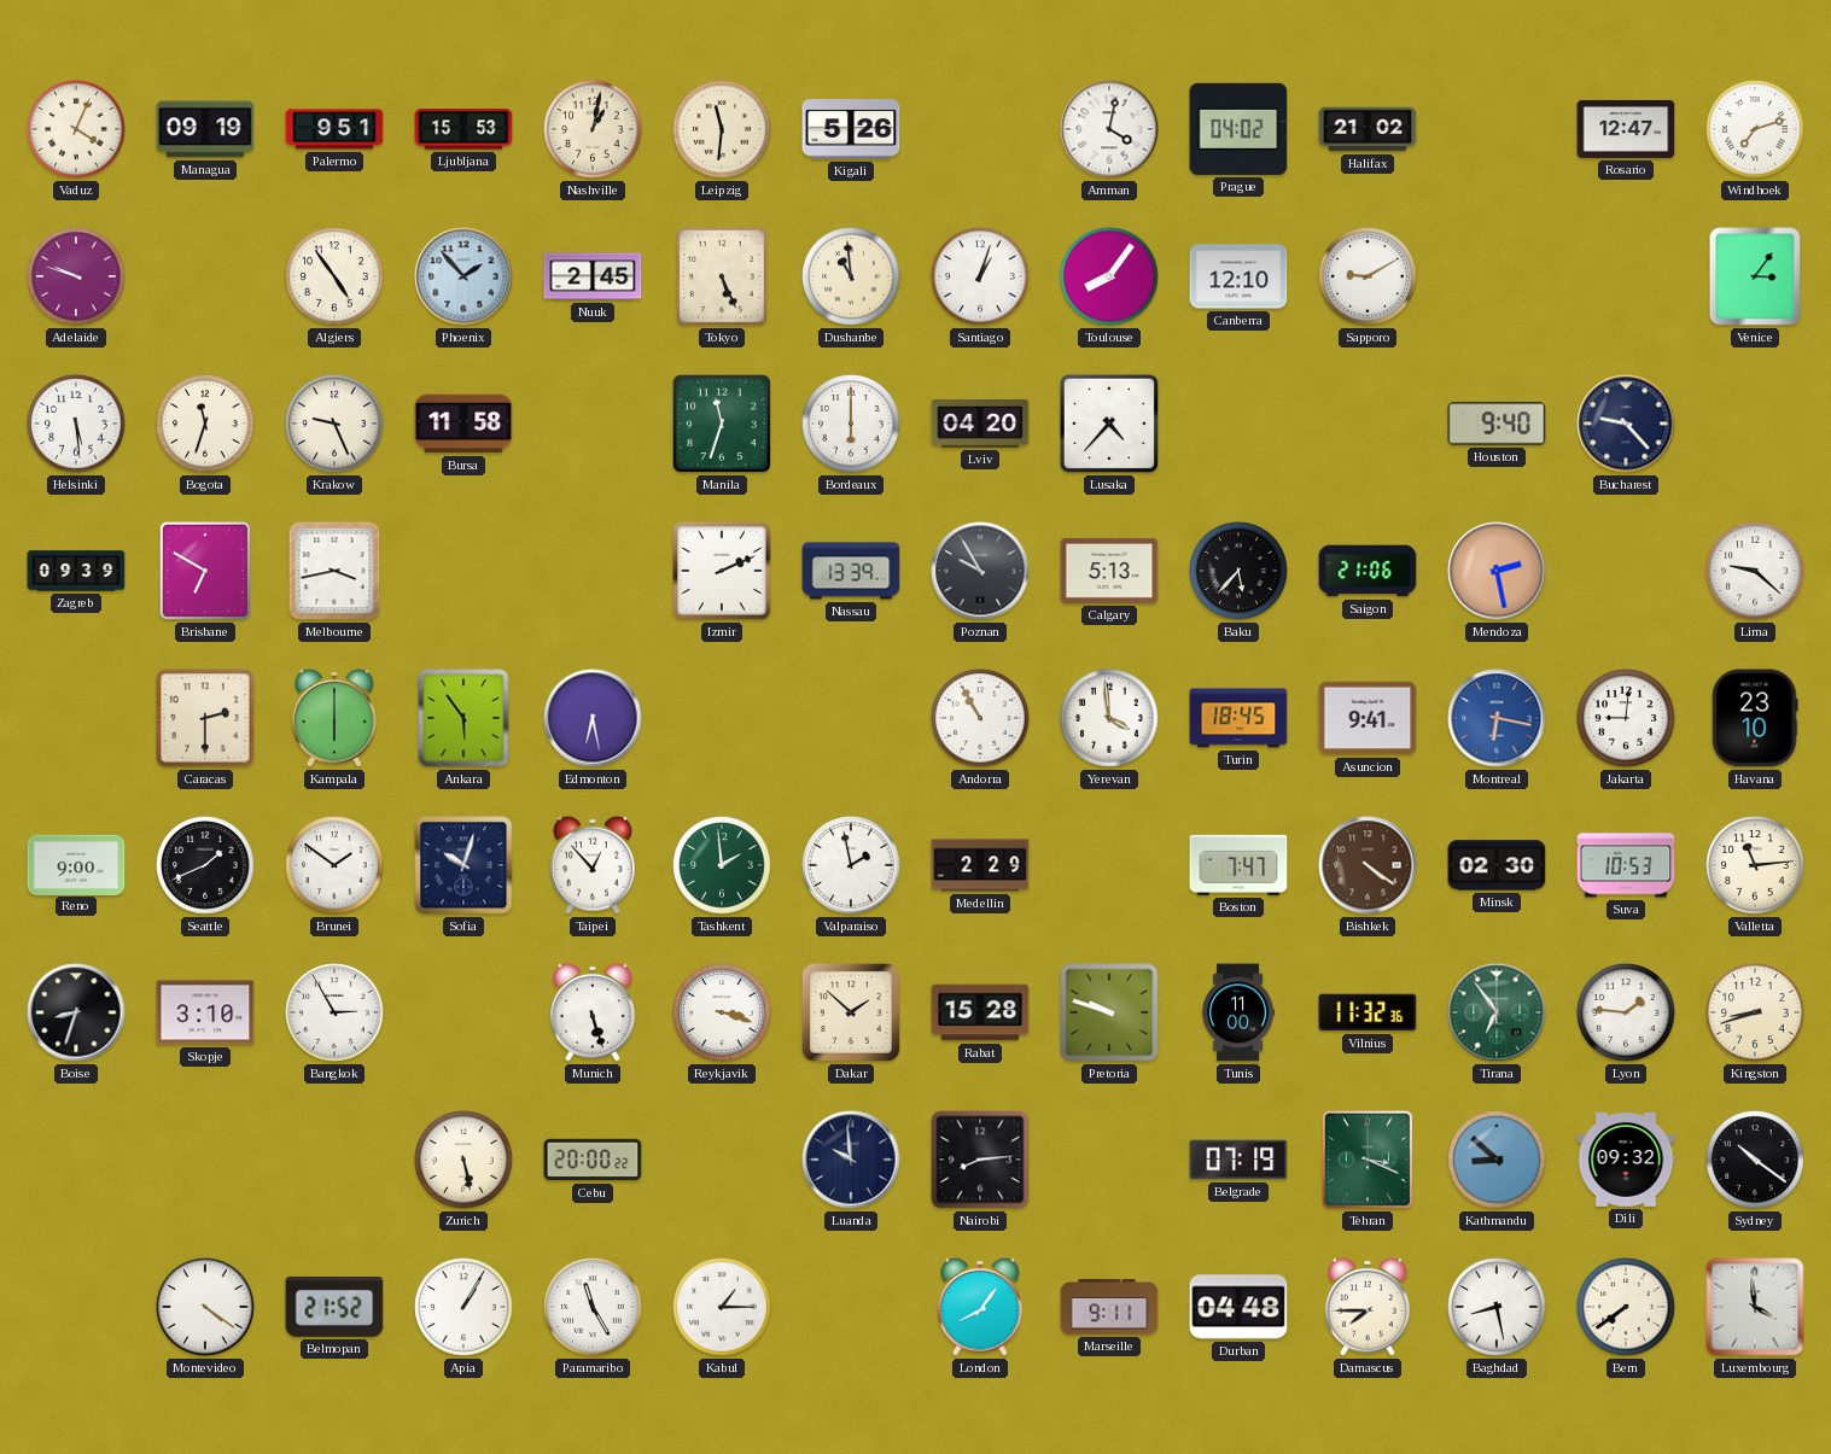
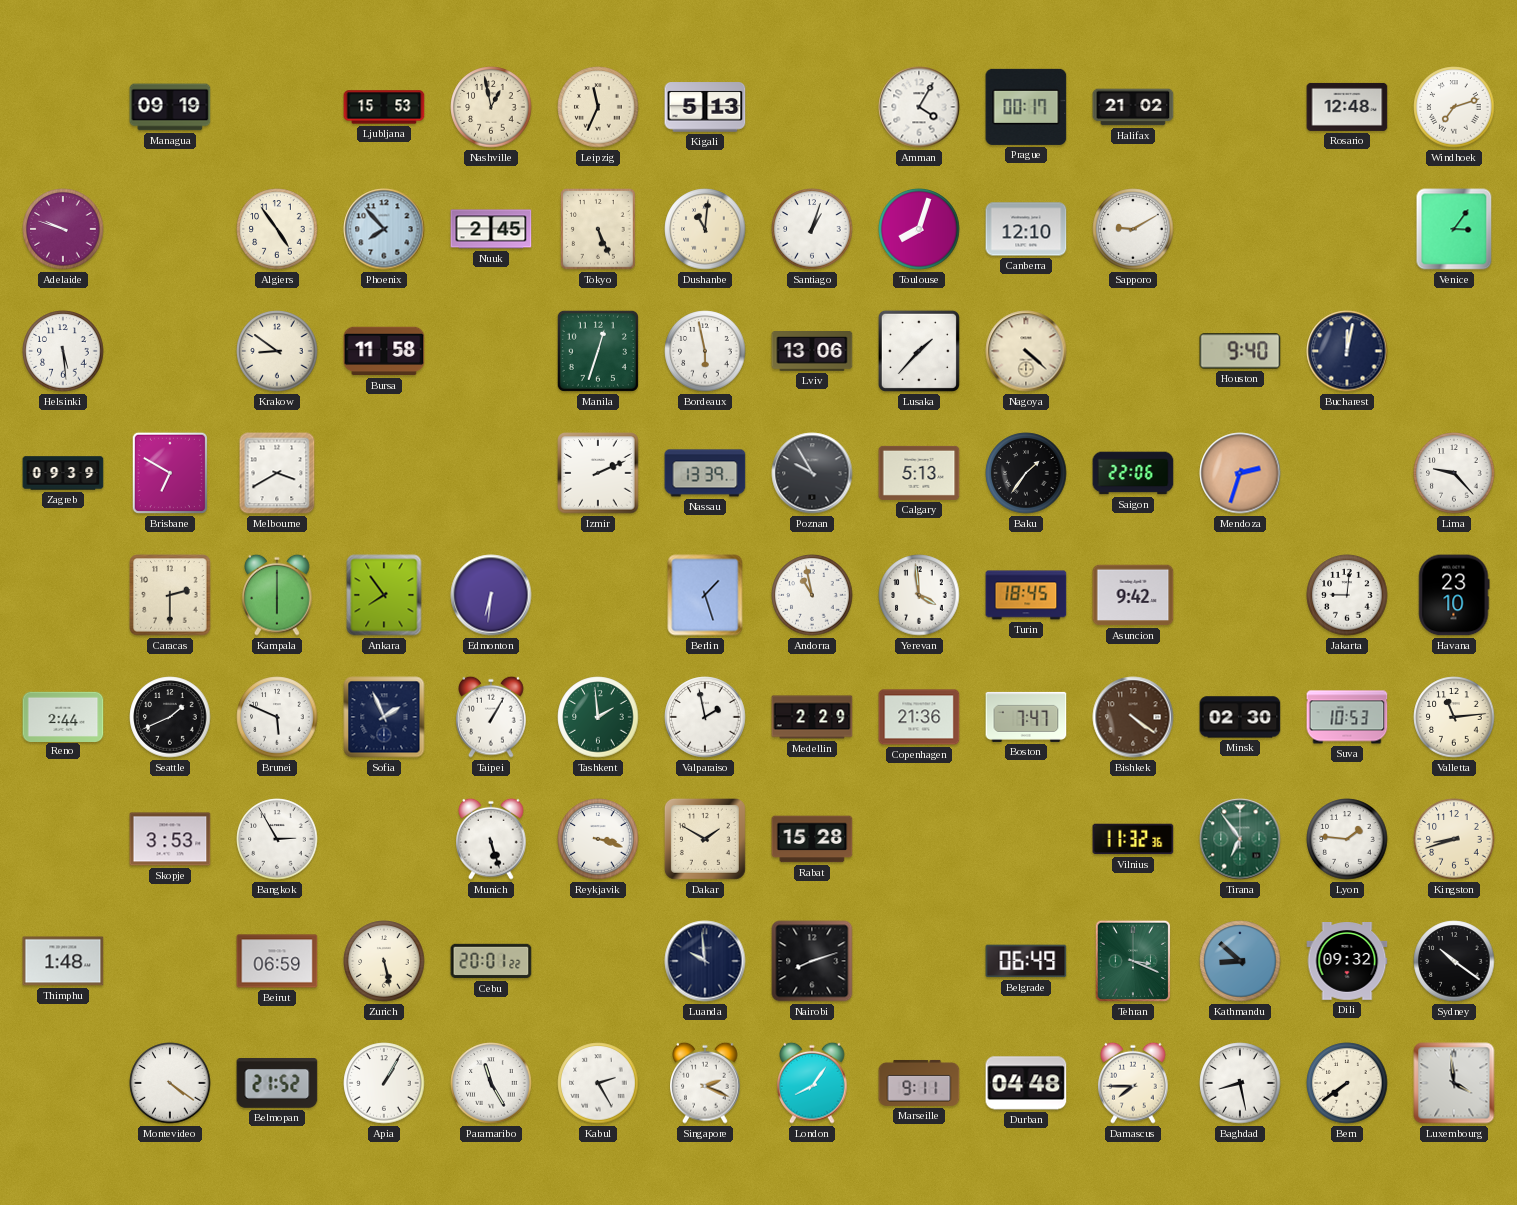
Vaduz: 4:04 -> none
Palermo: 9:51 -> none
Nashville: 1:02 -> 12:58
Leipzig: 11:31 -> 11:34
Kigali: 5:26 -> 5:13
Amman: 4:02 -> 4:05
Prague: 04:02 -> 00:17
Rosario: 12:47 -> 12:48
Phoenix: 1:53 -> 7:53
Dushanbe: 10:59 -> 11:01
Toulouse: 8:06 -> 8:03
Bogota: 11:33 -> none
Krakow: 9:26 -> 8:51
Manila: 11:33 -> 12:33
Bordeaux: 6:00 -> 5:58
Lviv: 04:20 -> 13:06
Lusaka: 4:37 -> 1:37
Nagoya: none -> 4:22
Bucharest: 9:23 -> 12:02
Melbourne: 3:43 -> 3:40
Baku: 5:37 -> 1:36
Saigon: 21:06 -> 22:06
Mendoza: 2:28 -> 2:33
Lima: 9:22 -> 9:23
Ankara: 5:54 -> 7:54
Edmonton: 6:28 -> 6:31
Berlin: none -> 1:27
Andorra: 10:55 -> 10:58
Asuncion: 9:41 -> 9:42
Montreal: 6:17 -> none
Reno: 9:00 -> 2:44
Brunei: 1:51 -> 5:49
Sofia: 10:03 -> 1:56
Taipei: 12:53 -> 1:05
Copenhagen: none -> 21:36
Boise: 8:33 -> none
Skopje: 3:10 -> 3:53
Dakar: 1:52 -> 1:50
Pretoria: 9:48 -> none
Tunis: 11:00 -> none
Thimphu: none -> 1:48
Beirut: none -> 06:59
Cebu: 20:00 -> 20:01
Nairobi: 8:14 -> 8:12
Belgrade: 07:19 -> 06:49
Kabul: 1:15 -> 2:25
Singapore: none -> 2:19
